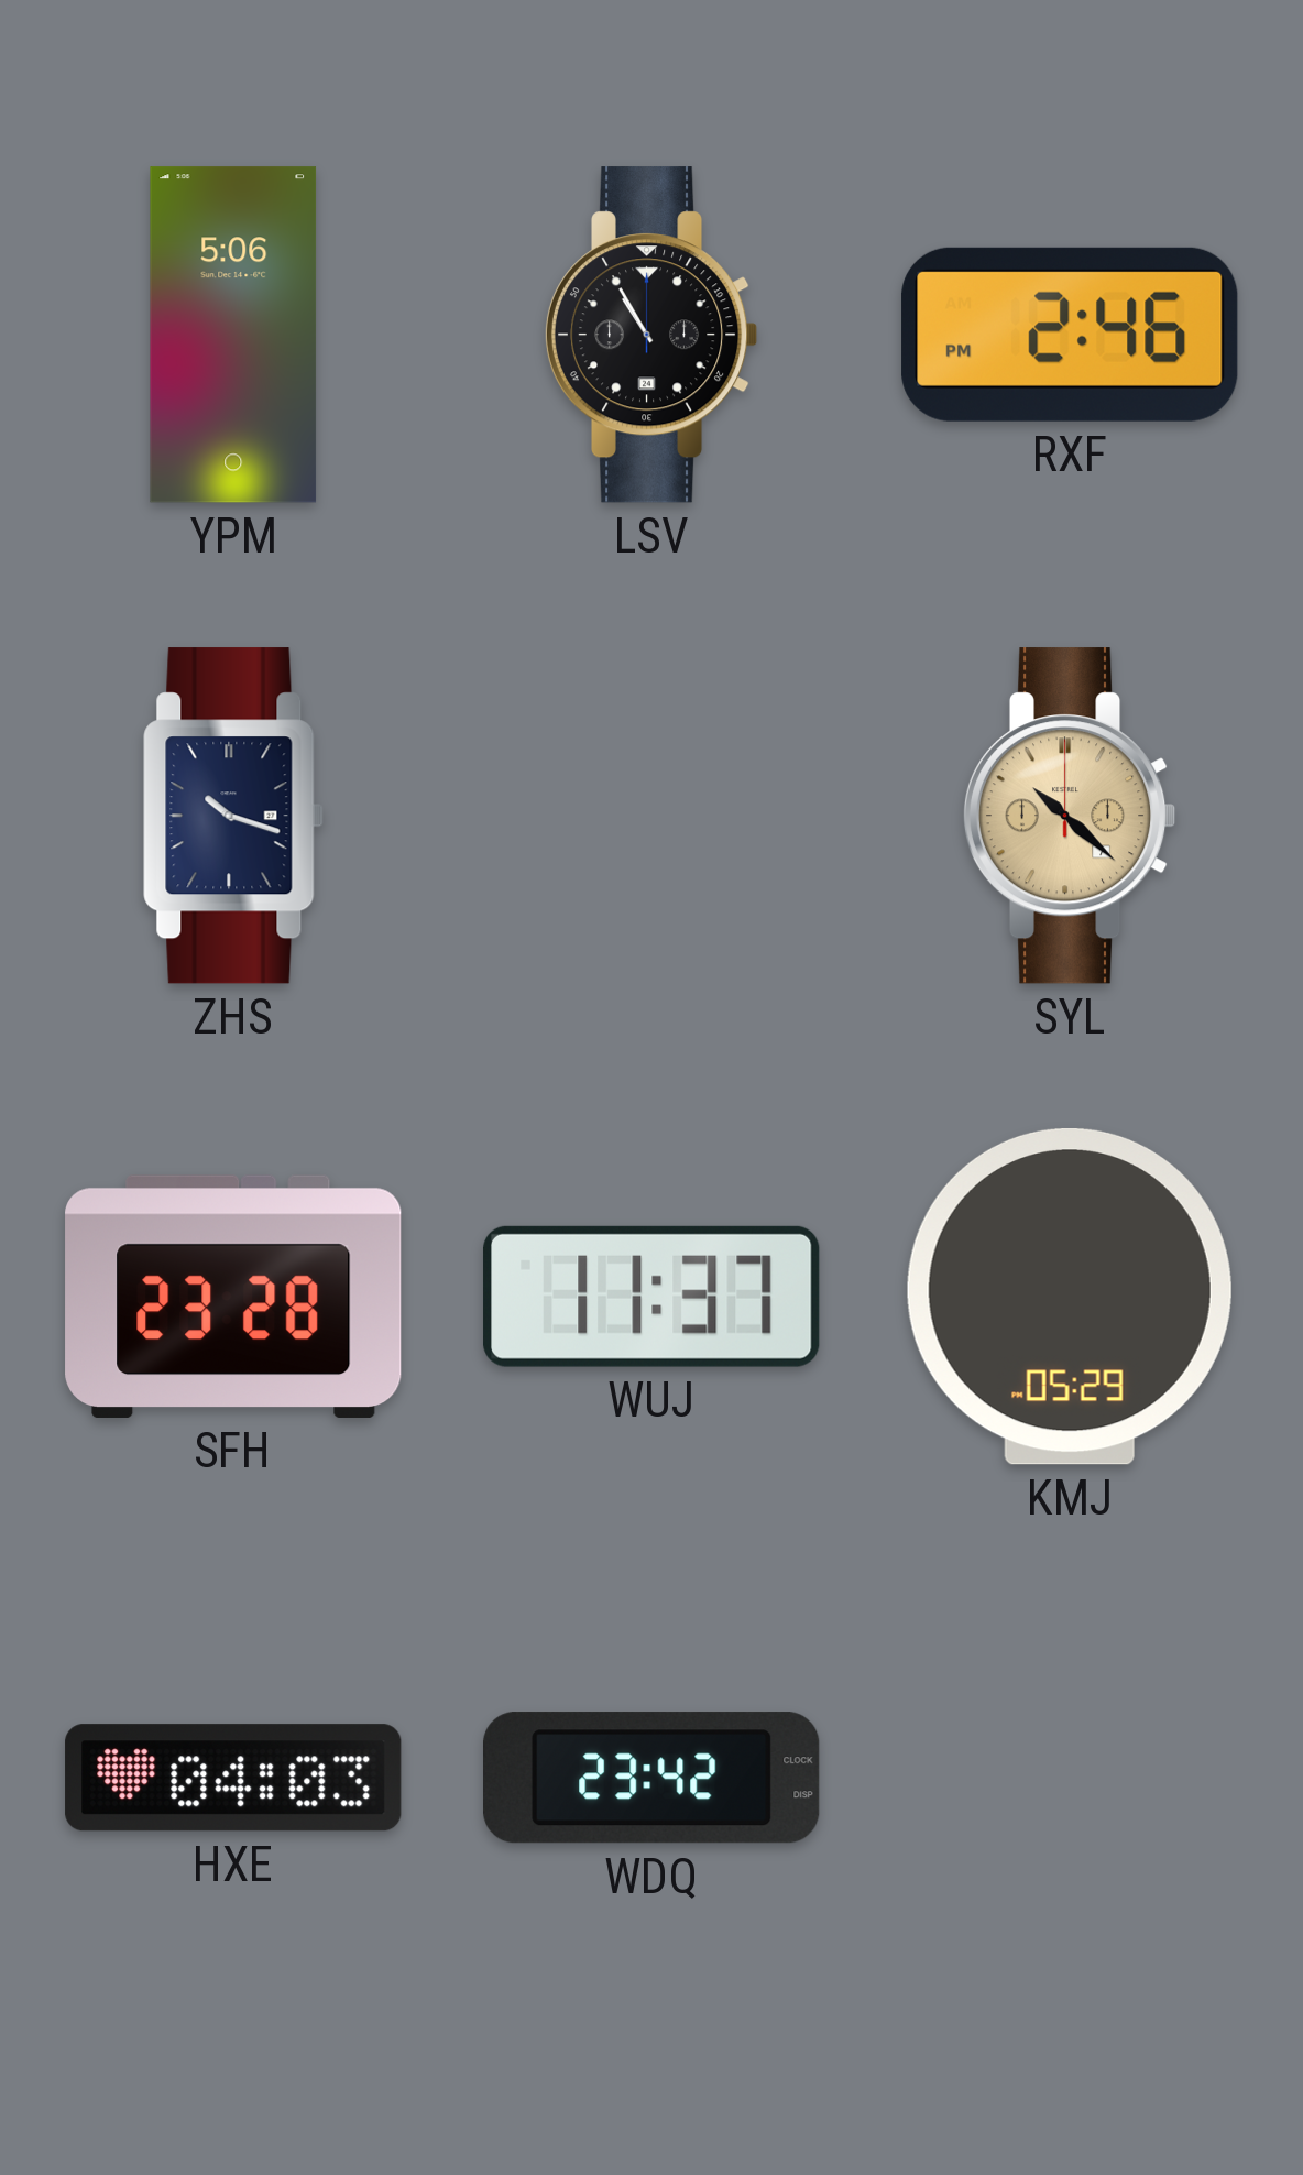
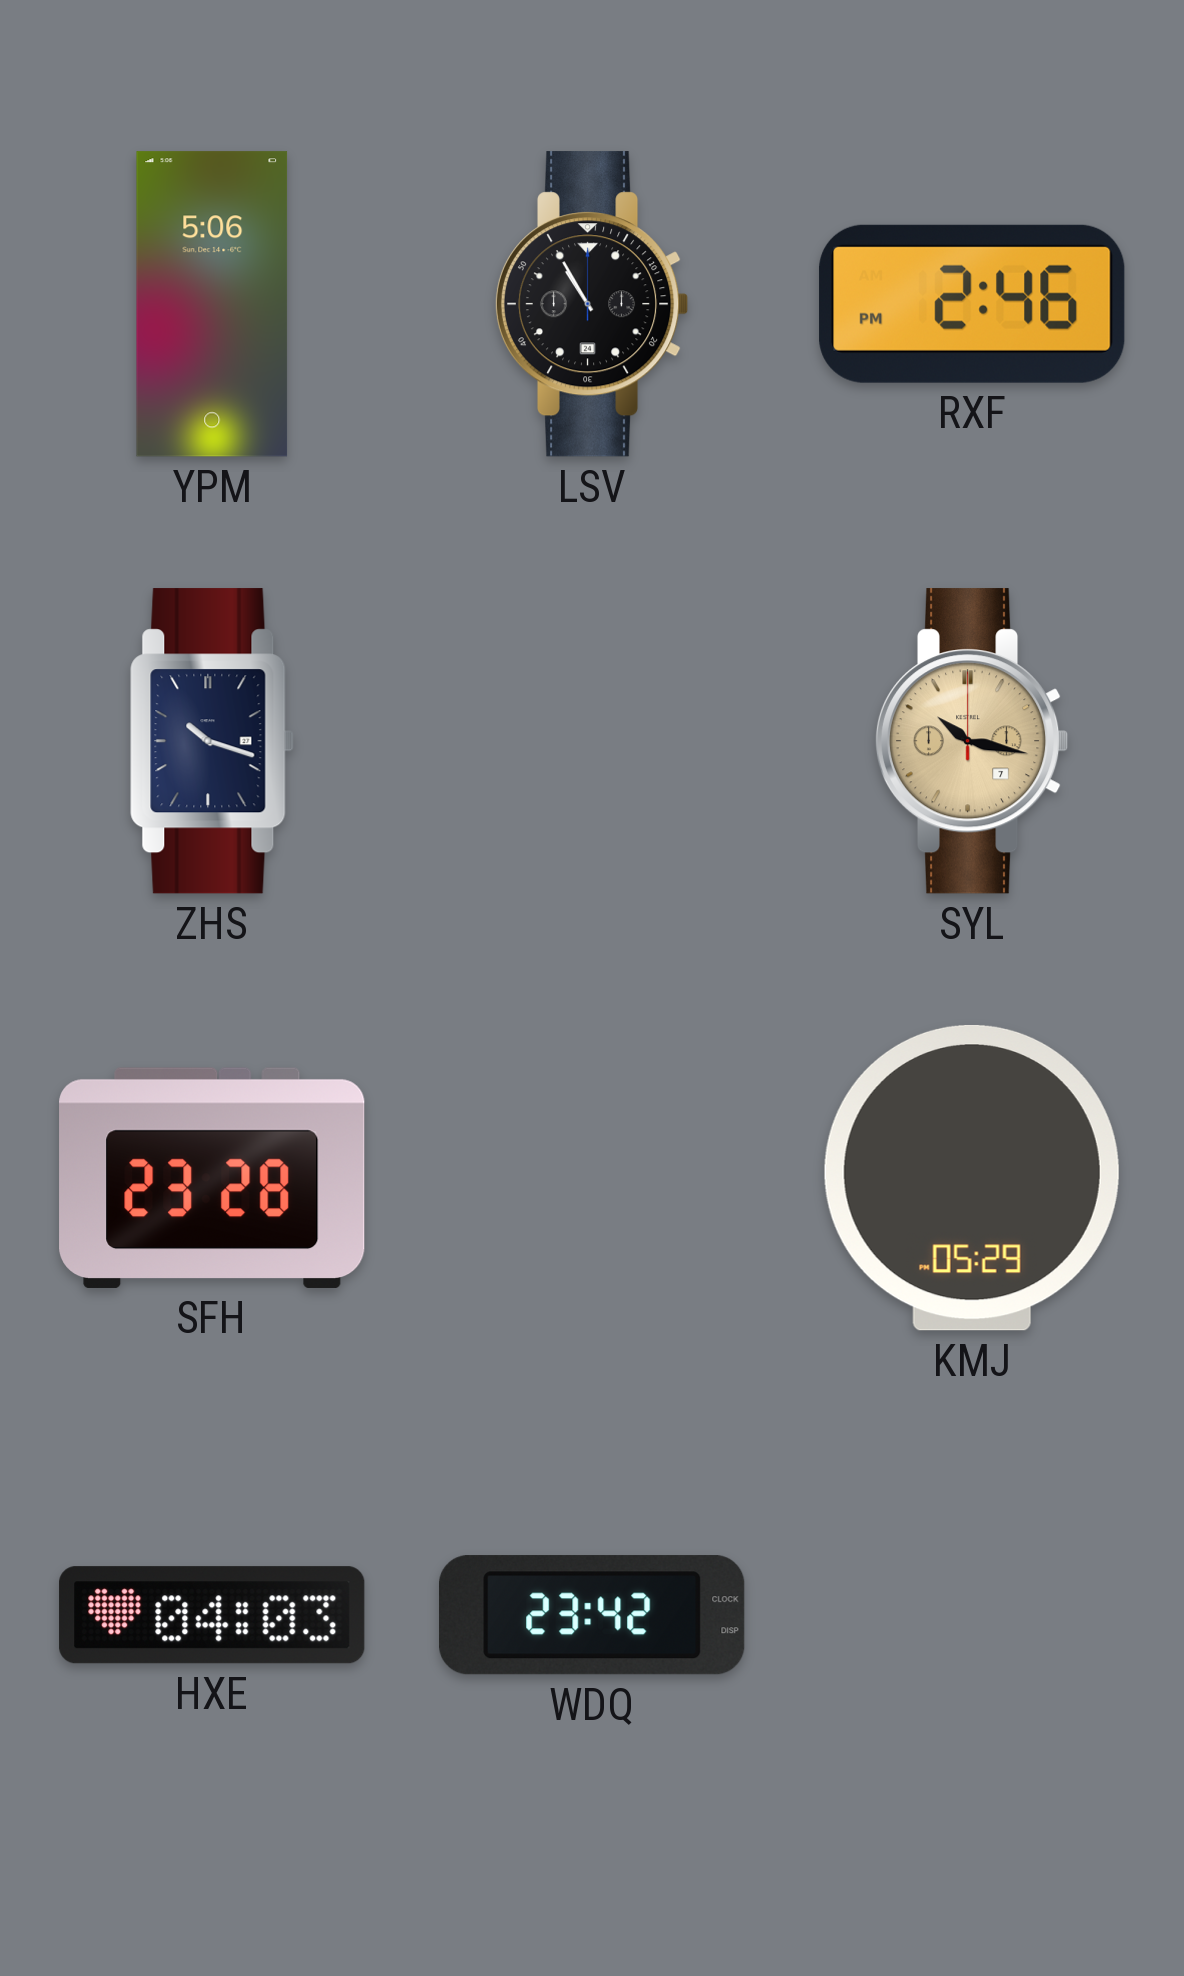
SYL: 10:22 -> 10:17
WUJ: 11:37 -> none
